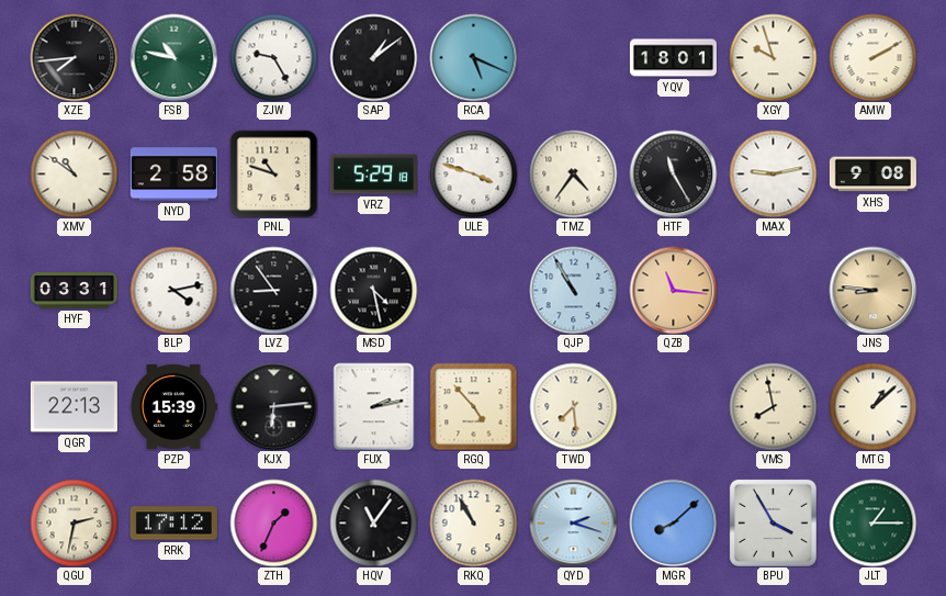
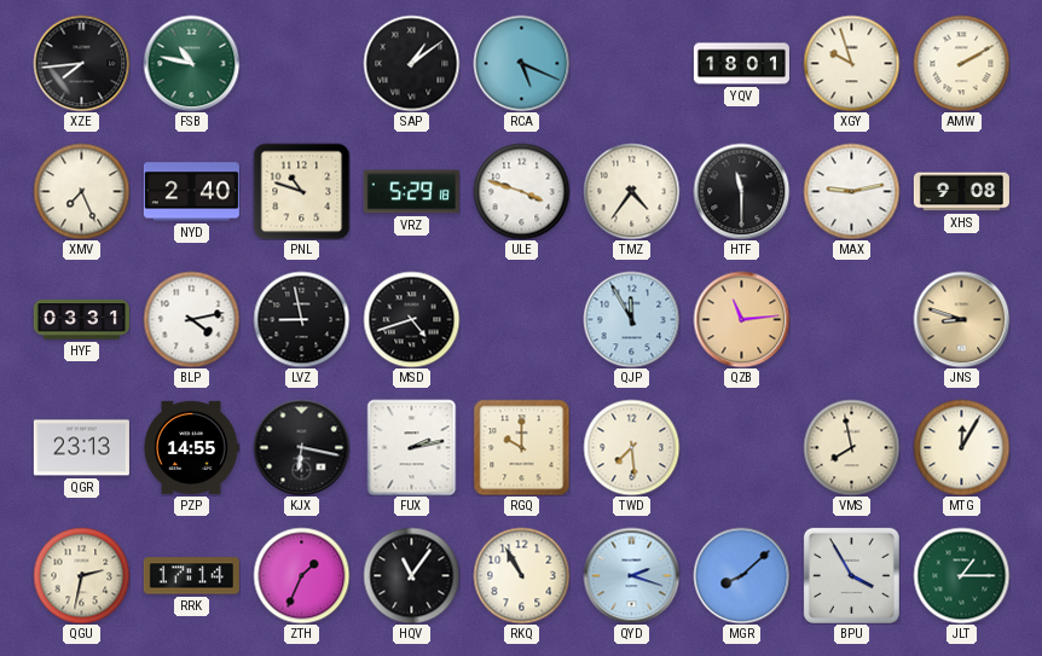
ZJW: 9:25 -> none
XMV: 10:51 -> 7:26
NYD: 2:58 -> 2:40
HTF: 11:25 -> 11:30
LVZ: 8:54 -> 8:58
MSD: 4:28 -> 4:42
QJP: 10:55 -> 11:55
QZB: 11:16 -> 11:14
JNS: 8:46 -> 8:48
QGR: 22:13 -> 23:13
PZP: 15:39 -> 14:55
KJX: 6:14 -> 6:17
RGQ: 4:53 -> 10:00
MTG: 1:08 -> 12:05
RRK: 17:12 -> 17:14
